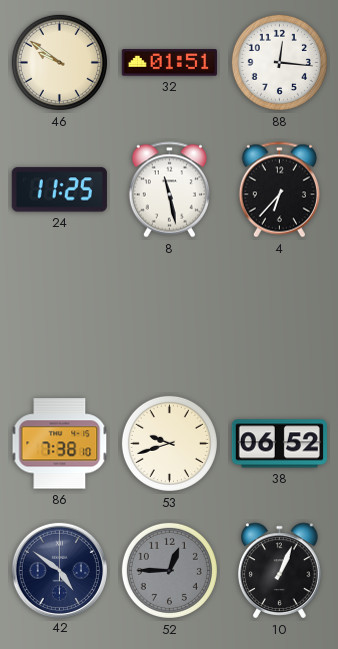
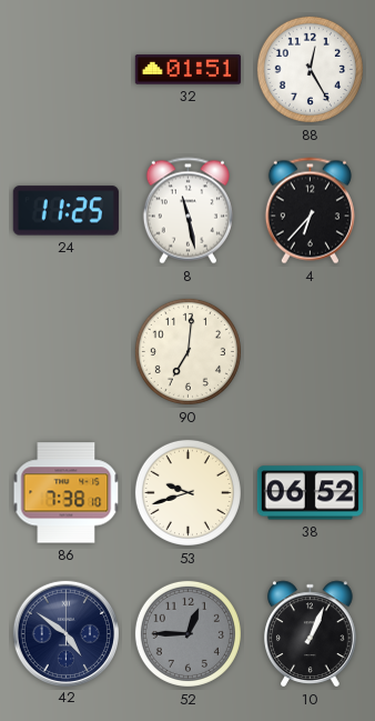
46: 9:51 -> none
88: 12:16 -> 12:25
90: none -> 7:01
